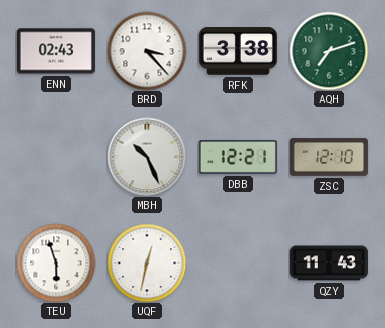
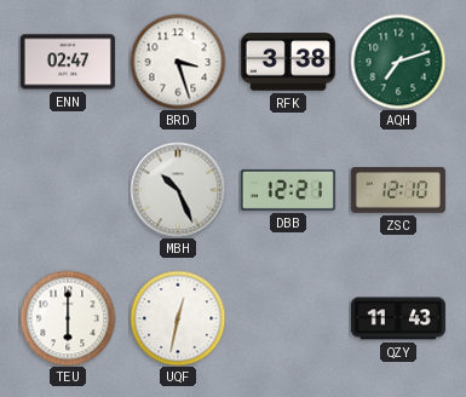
ENN: 02:43 -> 02:47
BRD: 3:23 -> 3:27
TEU: 5:57 -> 6:00
